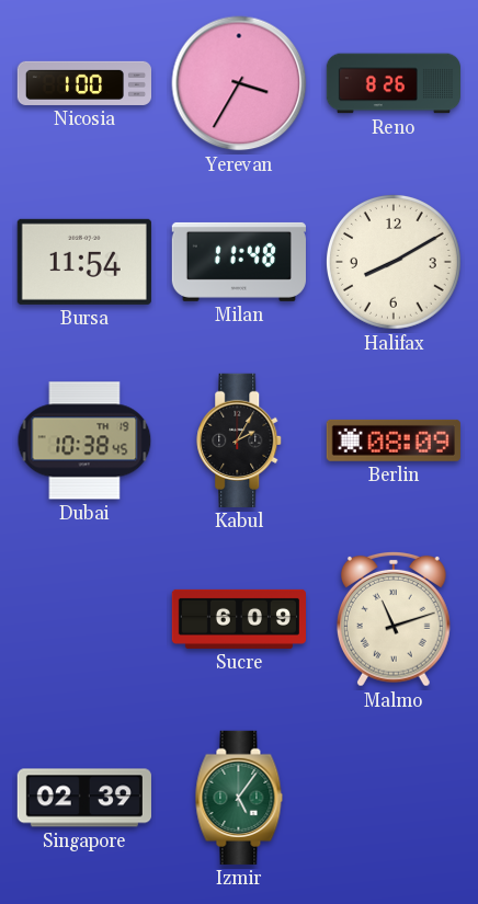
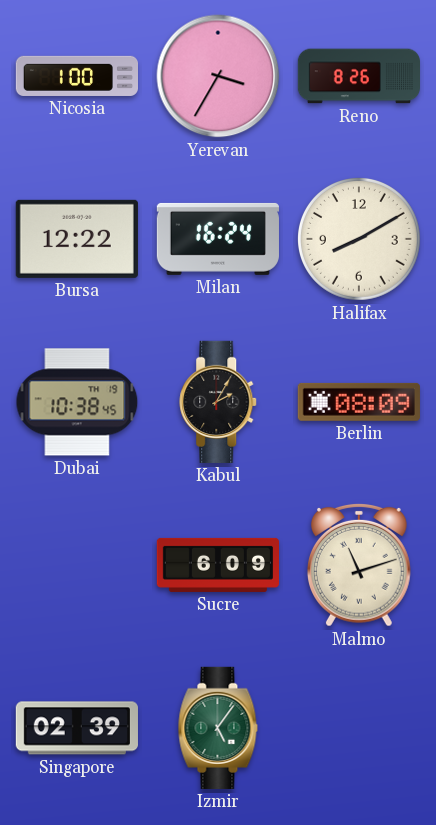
Bursa: 11:54 -> 12:22
Milan: 11:48 -> 16:24
